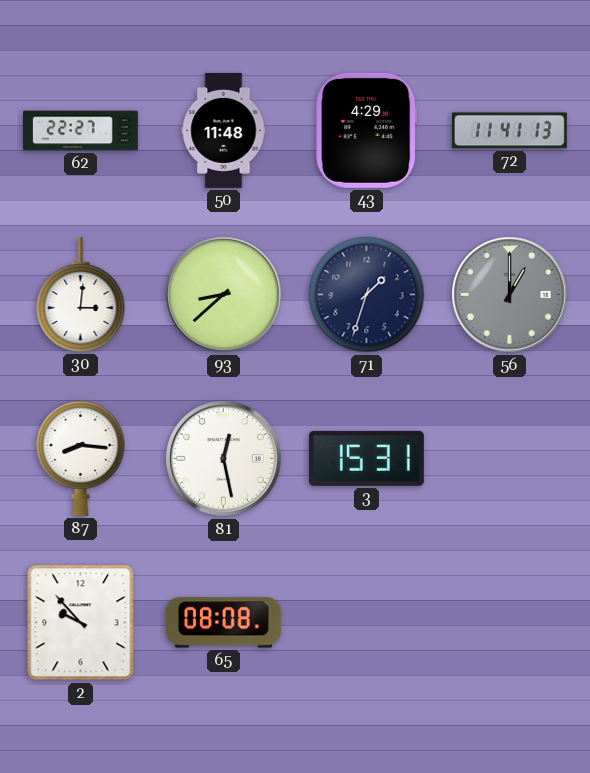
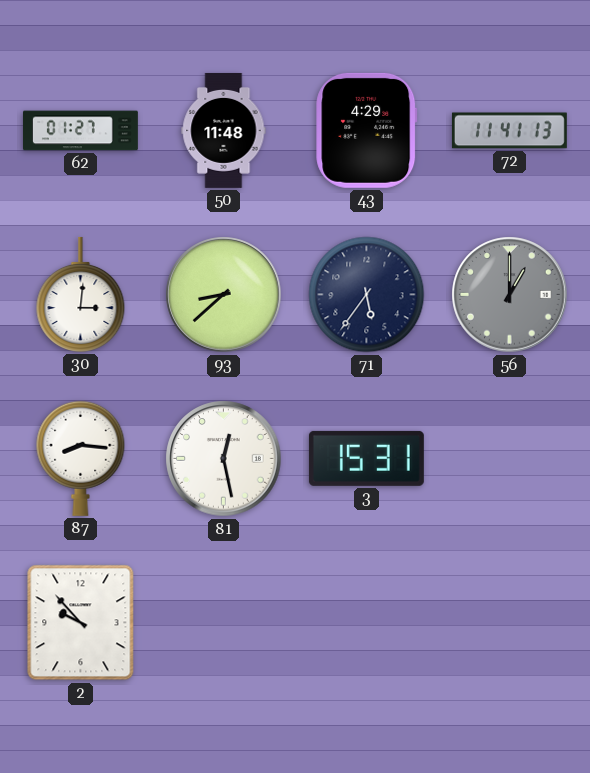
62: 22:27 -> 01:27
71: 1:33 -> 5:36
65: 08:08 -> none
